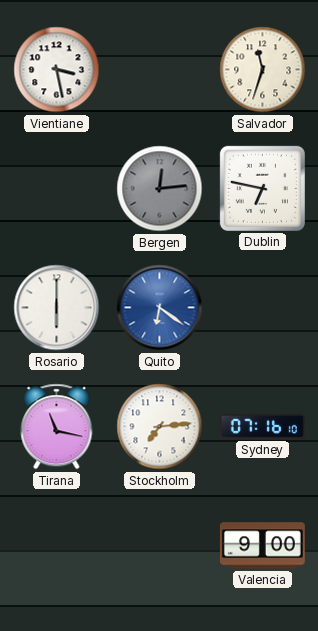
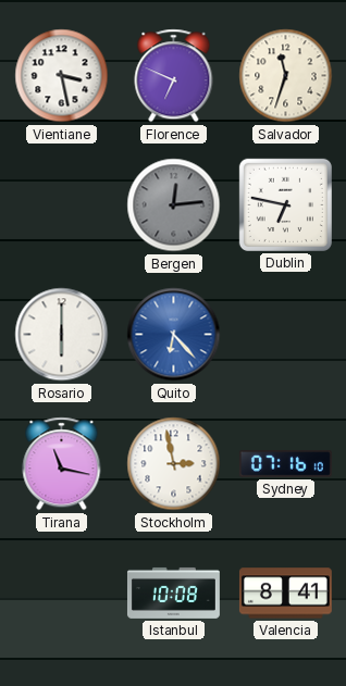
Florence: none -> 6:49
Quito: 6:21 -> 6:23
Stockholm: 7:14 -> 2:58
Istanbul: none -> 10:08
Valencia: 9:00 -> 8:41
